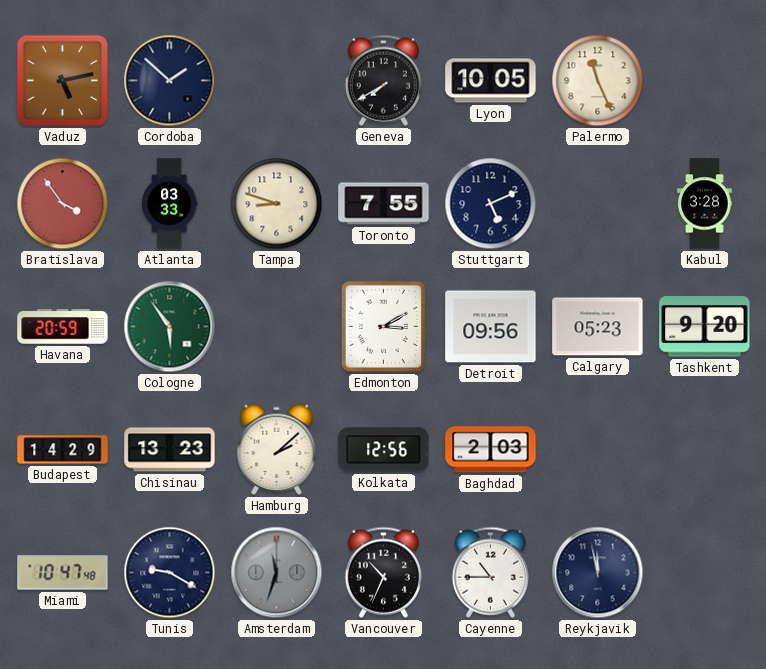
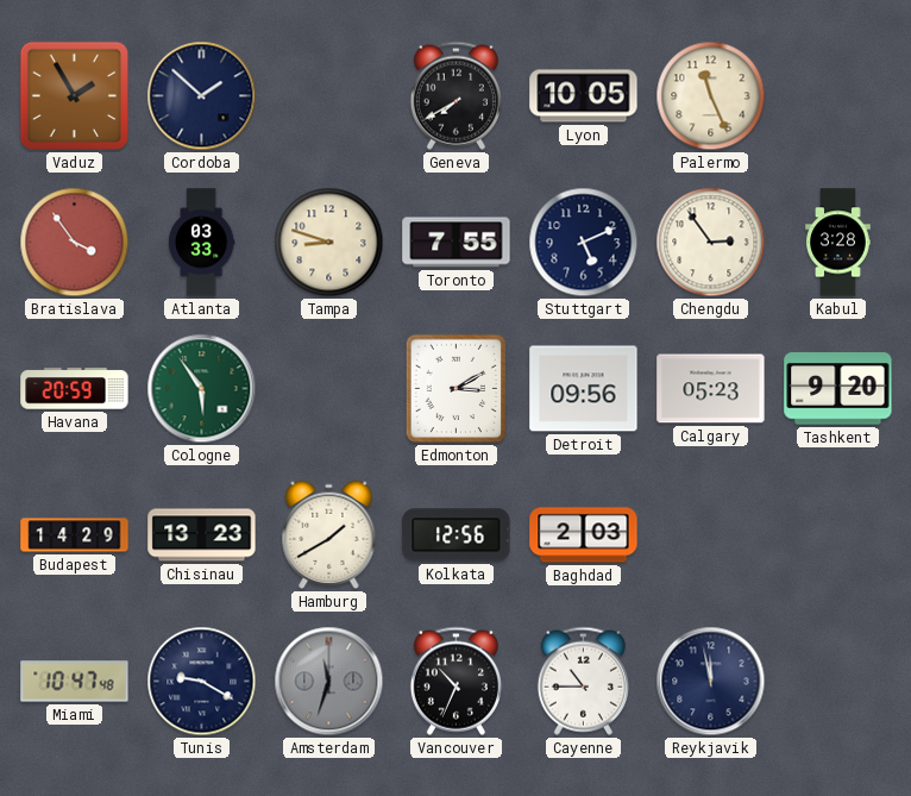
Vaduz: 5:13 -> 1:55
Chengdu: none -> 2:54
Hamburg: 2:08 -> 1:40
